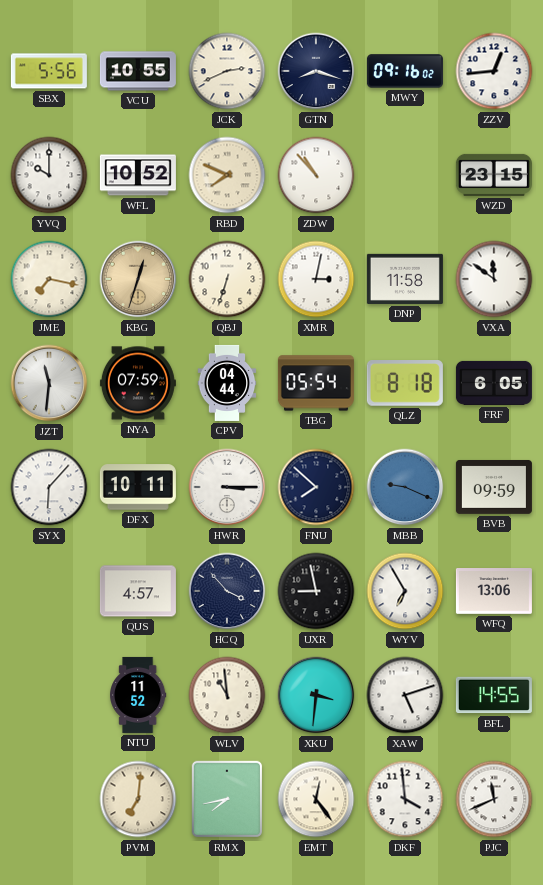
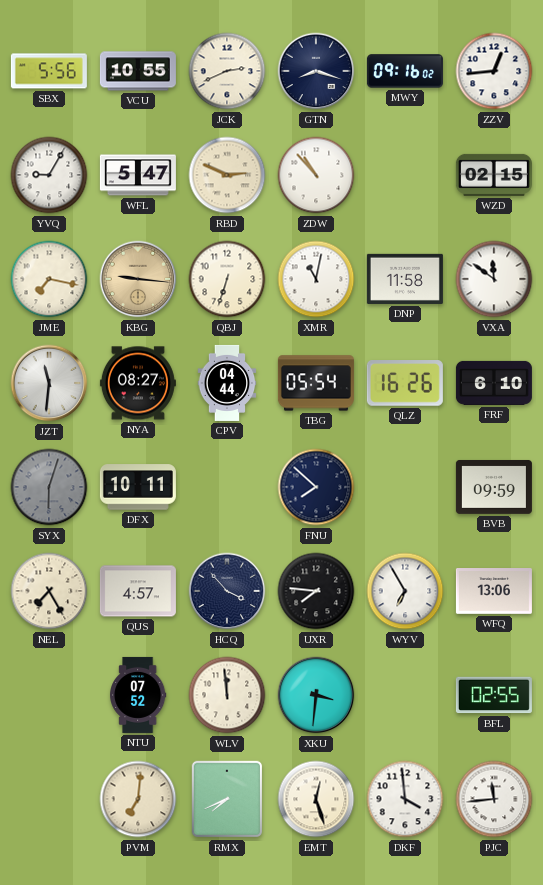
YVQ: 10:00 -> 9:05
WFL: 10:52 -> 5:47
RBD: 7:49 -> 2:49
WZD: 23:15 -> 02:15
KBG: 12:33 -> 9:16
XMR: 3:02 -> 11:02
NYA: 07:59 -> 08:27
QLZ: 8:18 -> 16:26
FRF: 6:05 -> 6:10
SYX: 6:07 -> 6:03
SYX dial: white -> grey
HWR: 3:15 -> none
MBB: 9:19 -> none
NEL: none -> 7:25
UXR: 8:58 -> 7:46
NTU: 11:52 -> 07:52
WLV: 10:59 -> 11:59
XAW: 5:12 -> none
BFL: 14:55 -> 02:55
RMX: 7:43 -> 7:41
EMT: 12:24 -> 12:27
PJC: 11:41 -> 11:44
